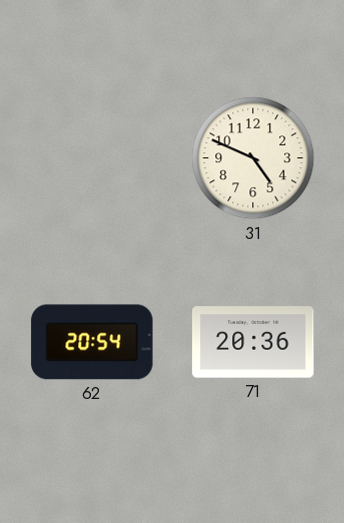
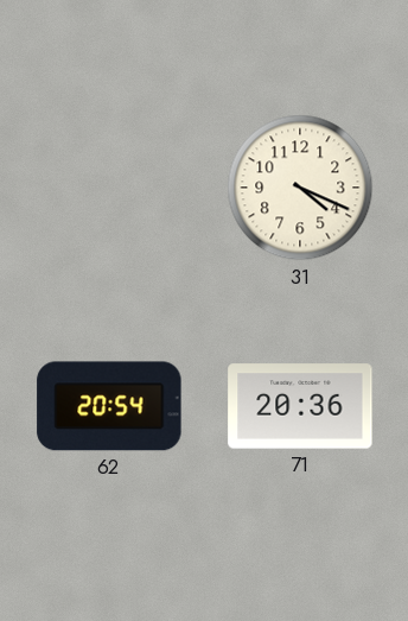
31: 4:49 -> 4:19
